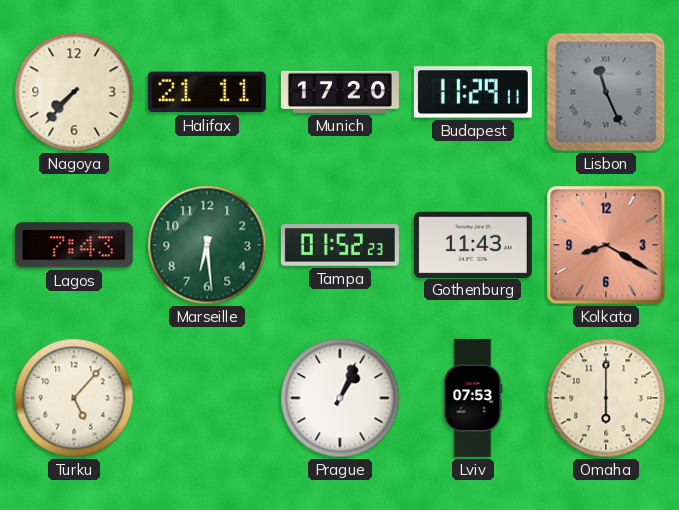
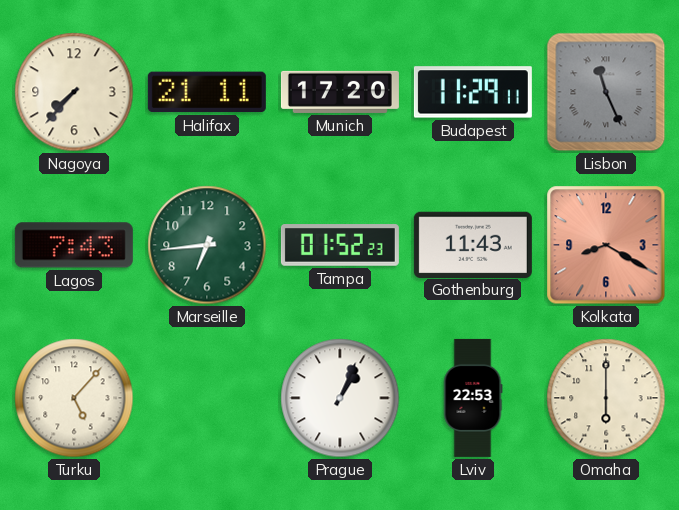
Marseille: 6:29 -> 6:44
Lviv: 07:53 -> 22:53
